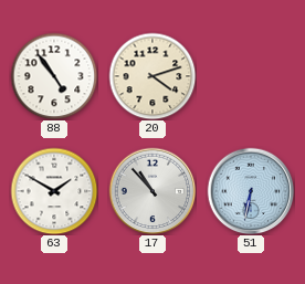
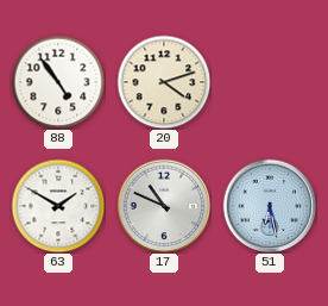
17: 10:53 -> 10:49
51: 6:32 -> 6:28
